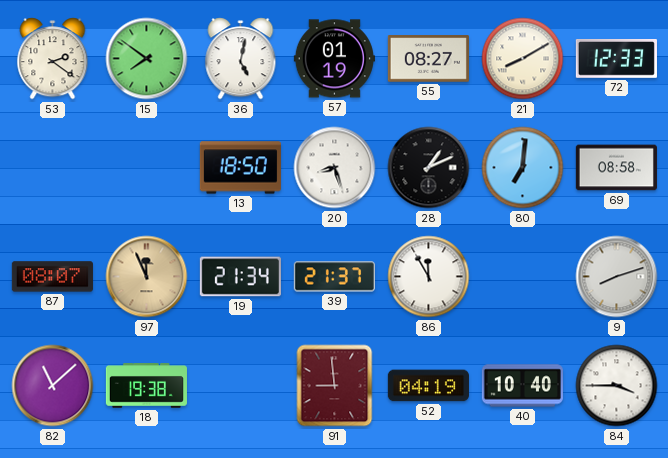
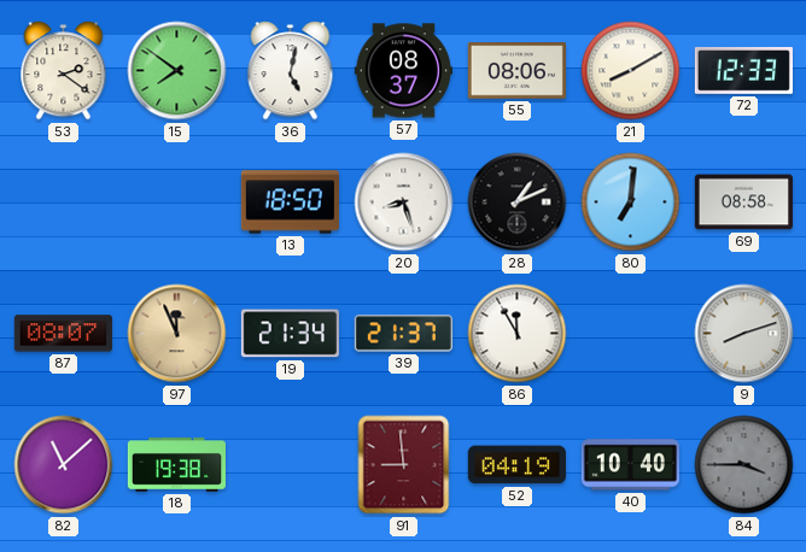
57: 01:19 -> 08:37
55: 08:27 -> 08:06
84 dial: white -> grey
